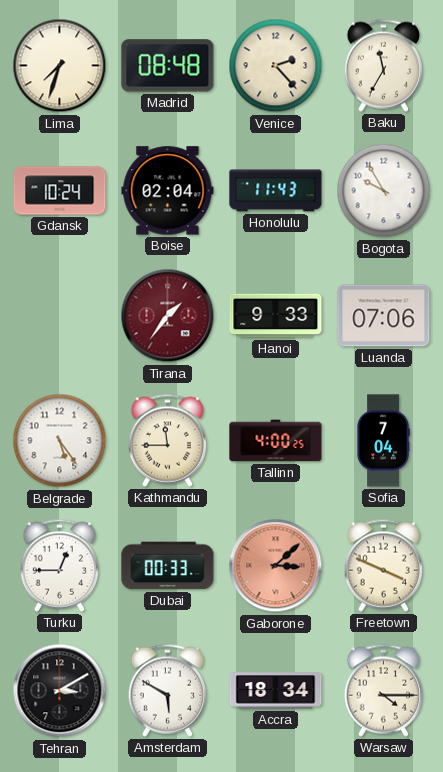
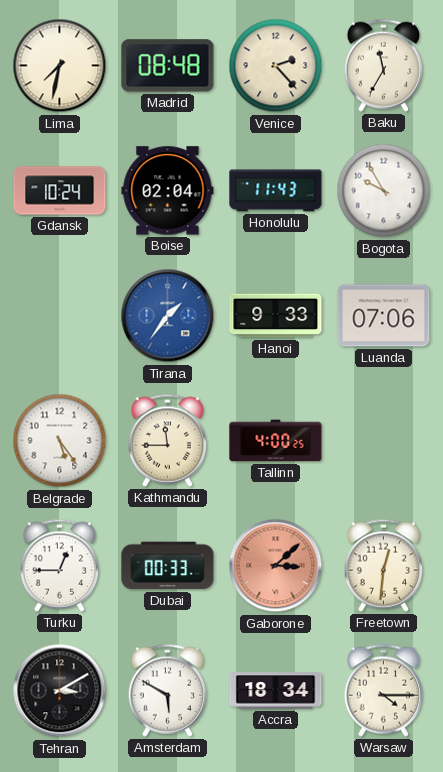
Lima: 7:33 -> 7:32
Tirana dial: burgundy -> blue
Sofia: 7:04 -> none
Freetown: 3:49 -> 12:31
